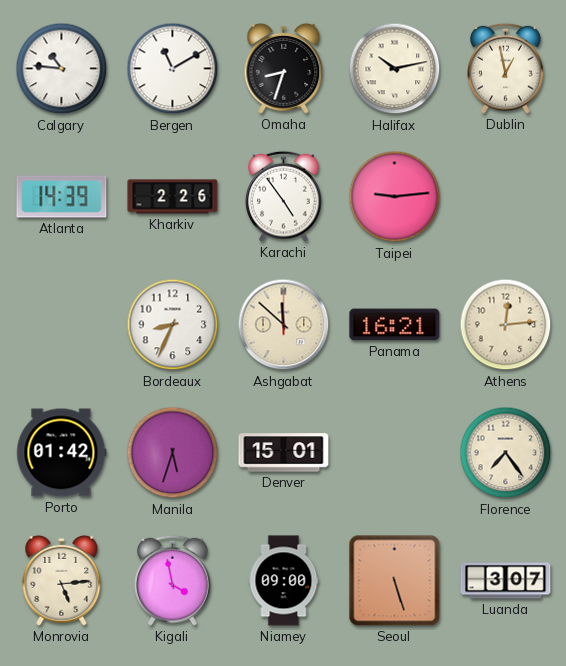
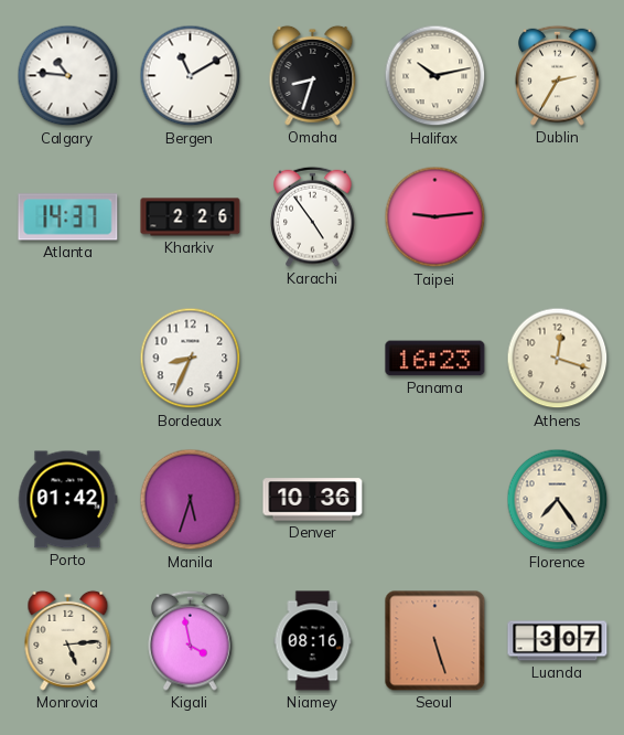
Dublin: 12:58 -> 2:35
Atlanta: 14:39 -> 14:37
Ashgabat: 11:52 -> none
Panama: 16:21 -> 16:23
Athens: 12:14 -> 12:18
Denver: 15:01 -> 10:36
Niamey: 09:00 -> 08:16
